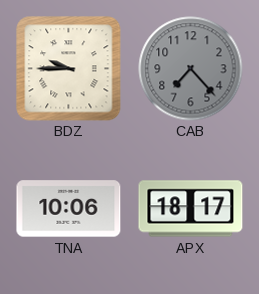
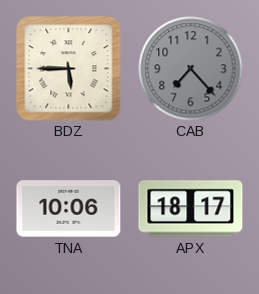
BDZ: 9:45 -> 5:45
